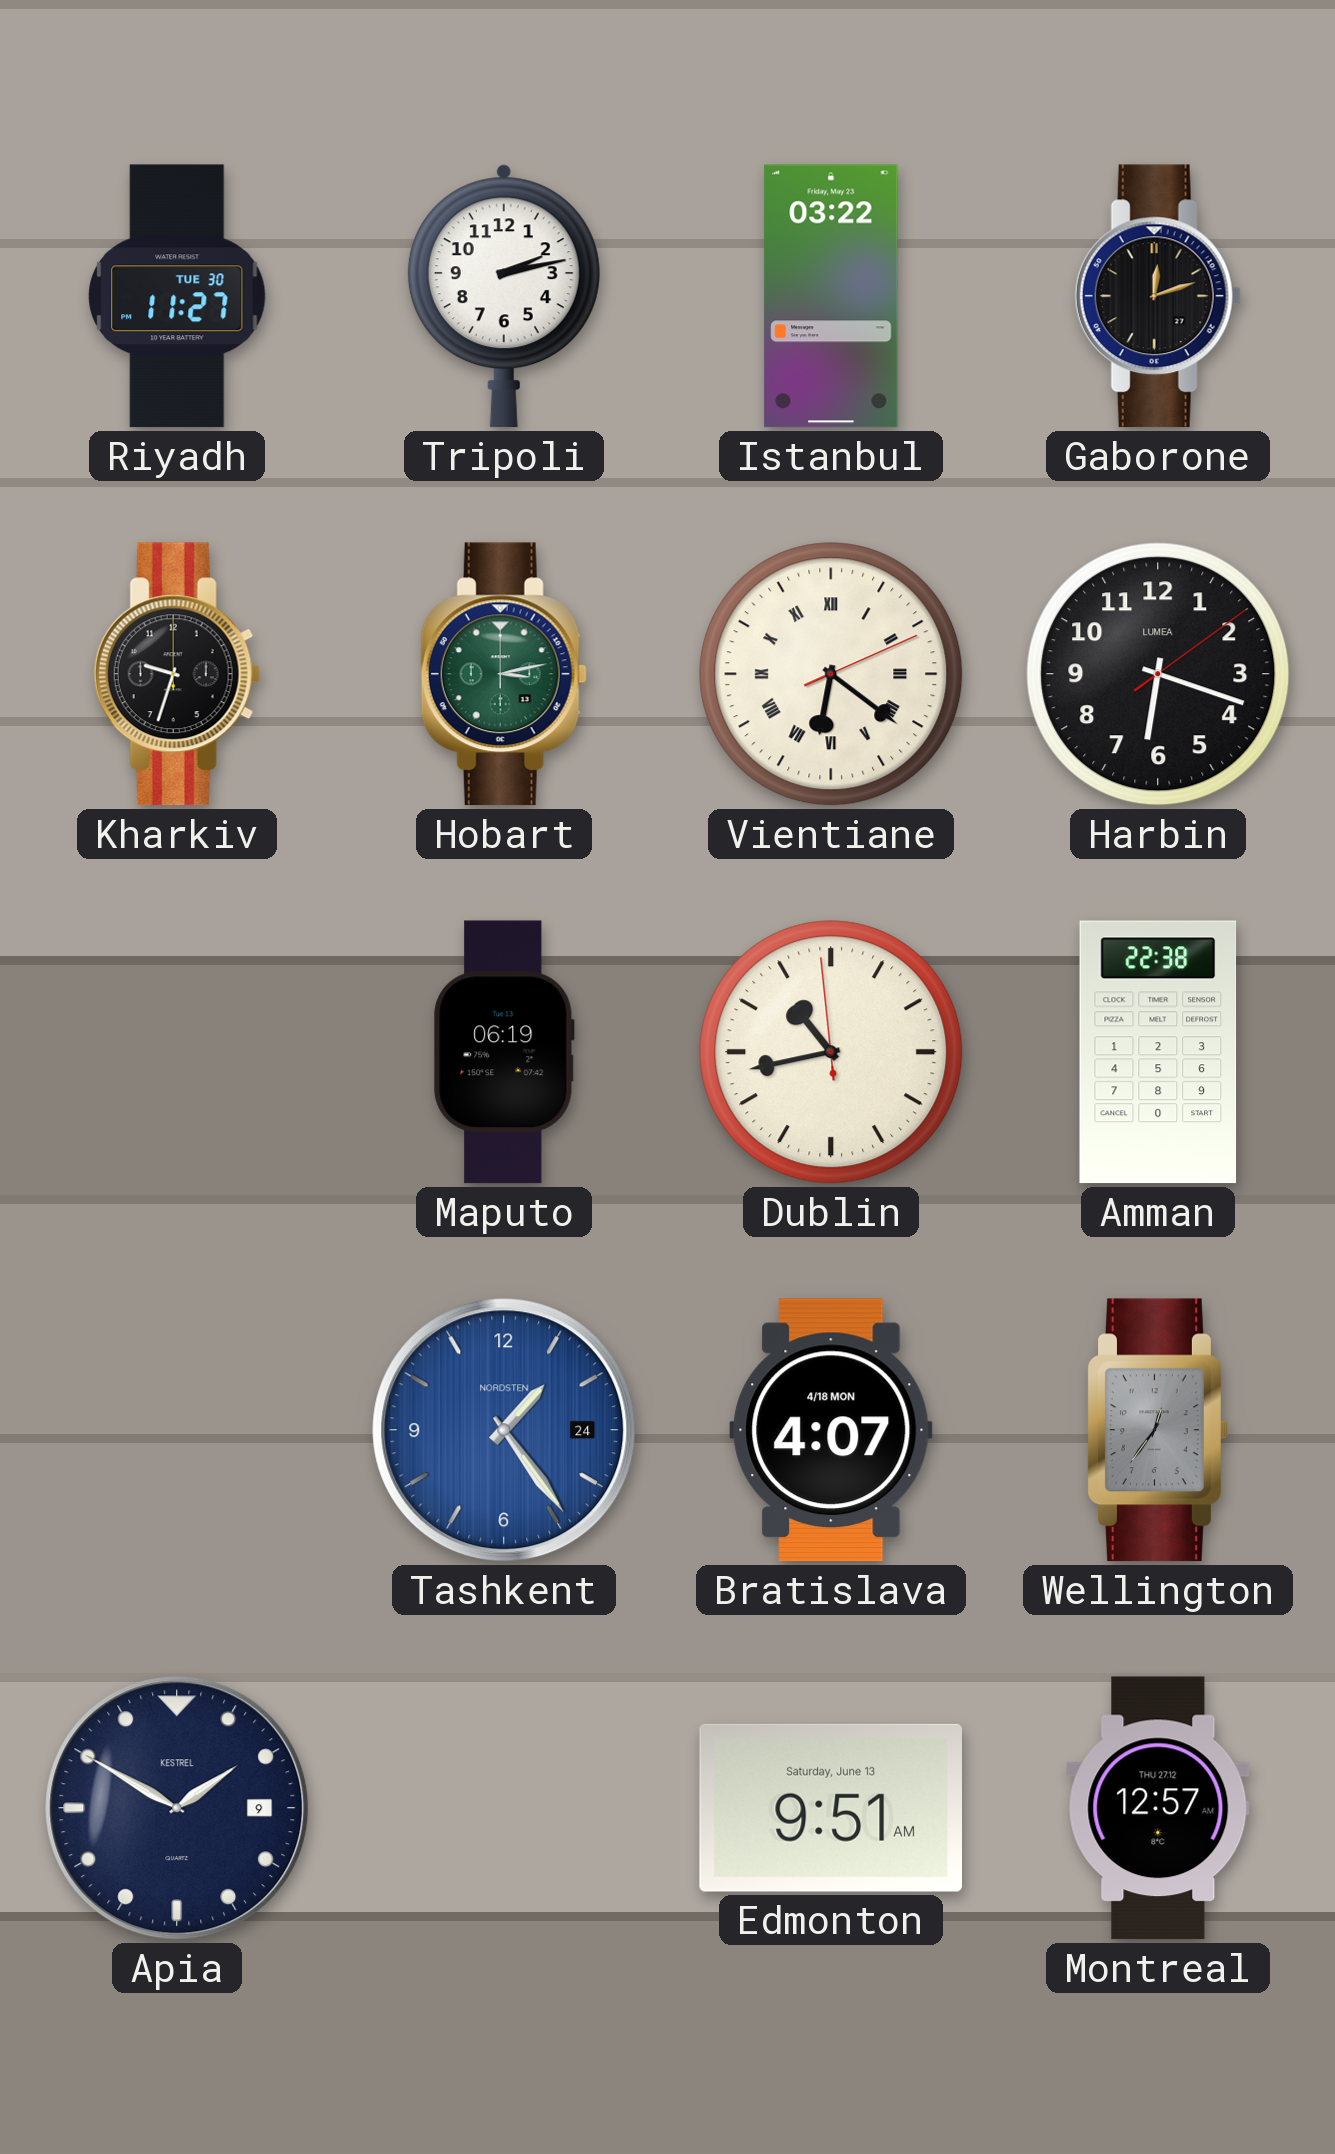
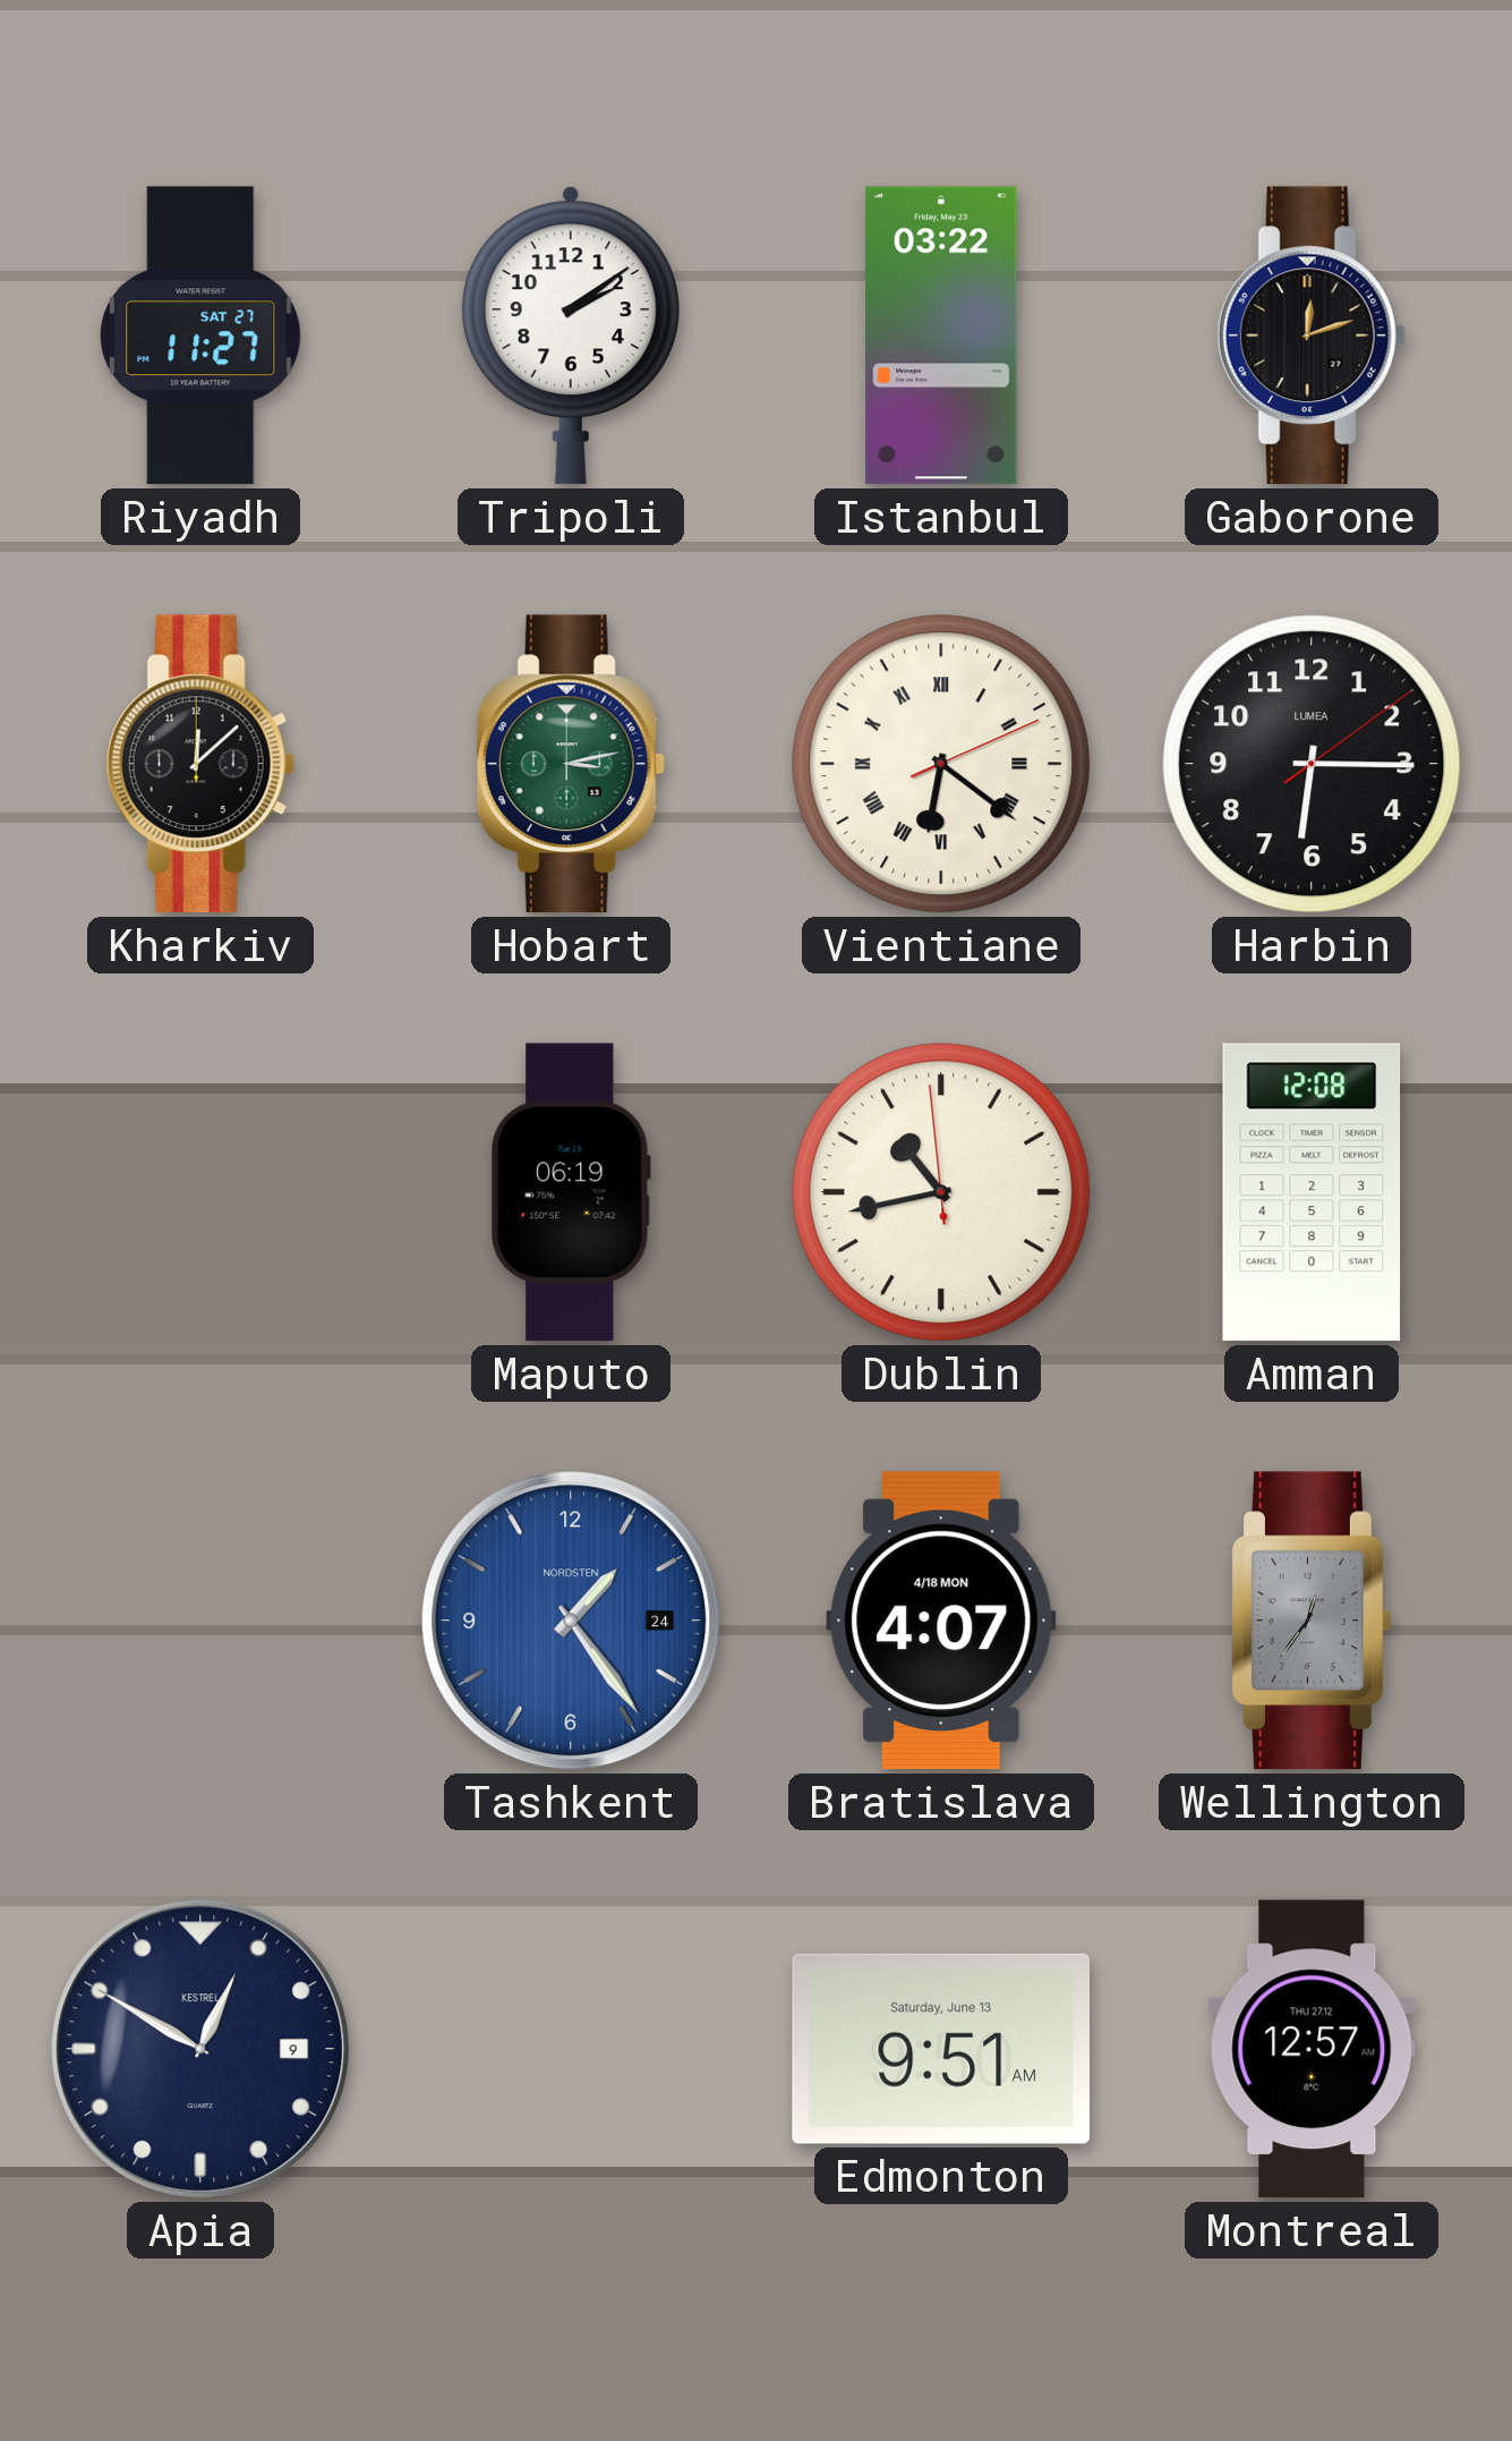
Riyadh date: TUE 30 -> SAT 27
Tripoli: 2:13 -> 2:09
Kharkiv: 9:33 -> 12:08
Harbin: 6:18 -> 6:15
Amman: 22:38 -> 12:08
Apia: 1:50 -> 12:50
